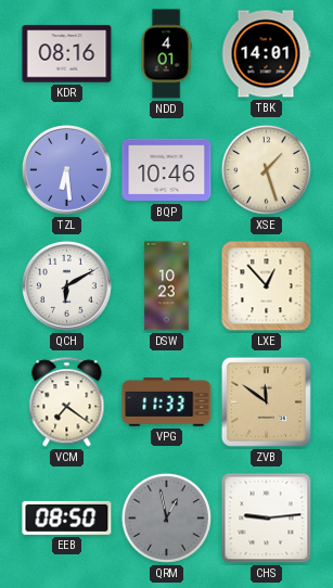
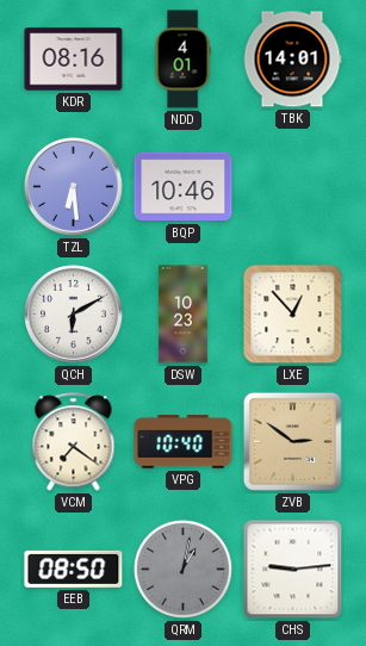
XSE: 1:27 -> none
VPG: 11:33 -> 10:40
ZVB: 11:51 -> 2:51
QRM: 12:58 -> 1:02
